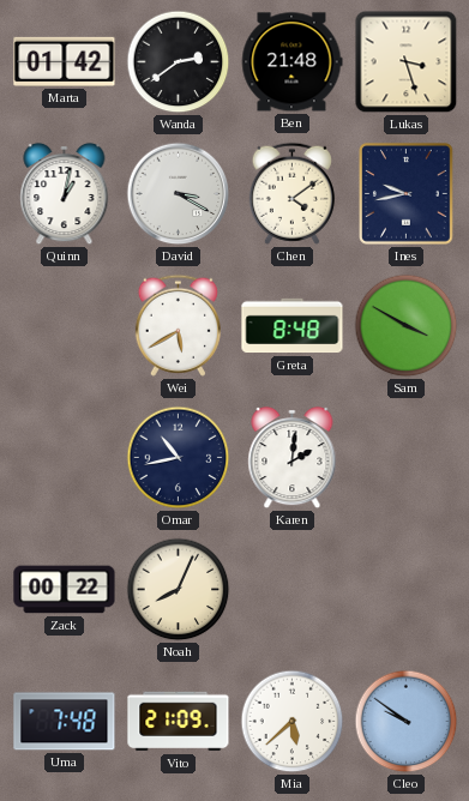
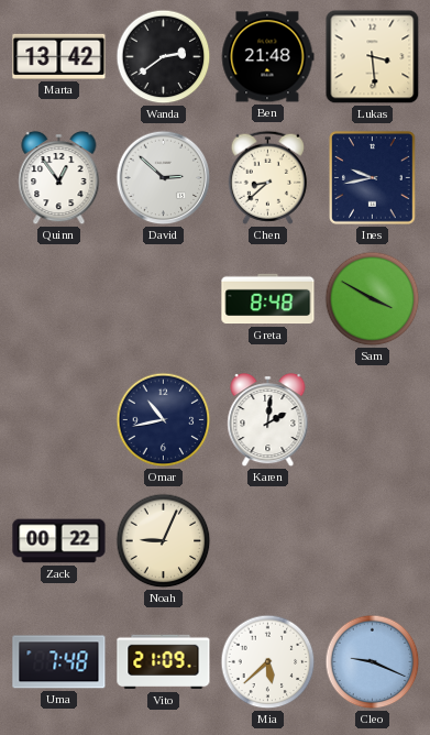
Marta: 01:42 -> 13:42
Lukas: 3:27 -> 3:29
Quinn: 1:02 -> 12:54
David: 3:20 -> 2:52
Chen: 4:09 -> 8:38
Wei: 5:40 -> none
Noah: 8:04 -> 9:04
Cleo: 9:51 -> 9:19
